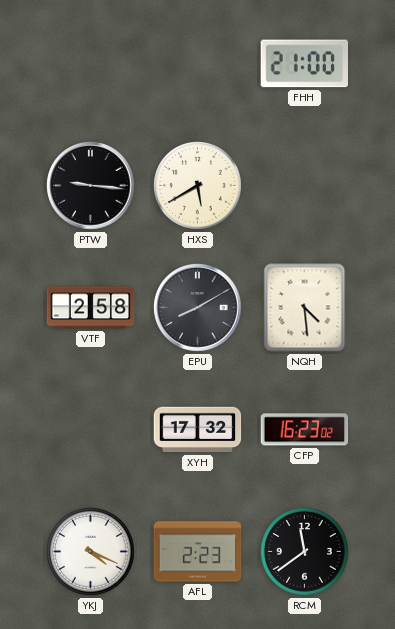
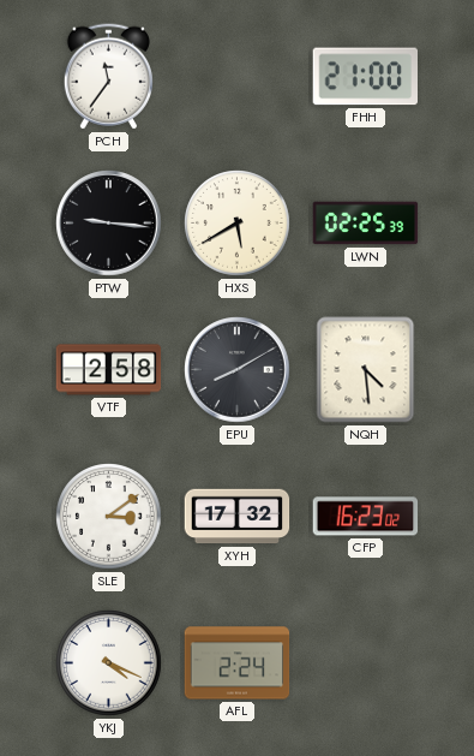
PCH: none -> 11:36
LWN: none -> 02:25
SLE: none -> 3:09
AFL: 2:23 -> 2:24
RCM: 11:39 -> none
